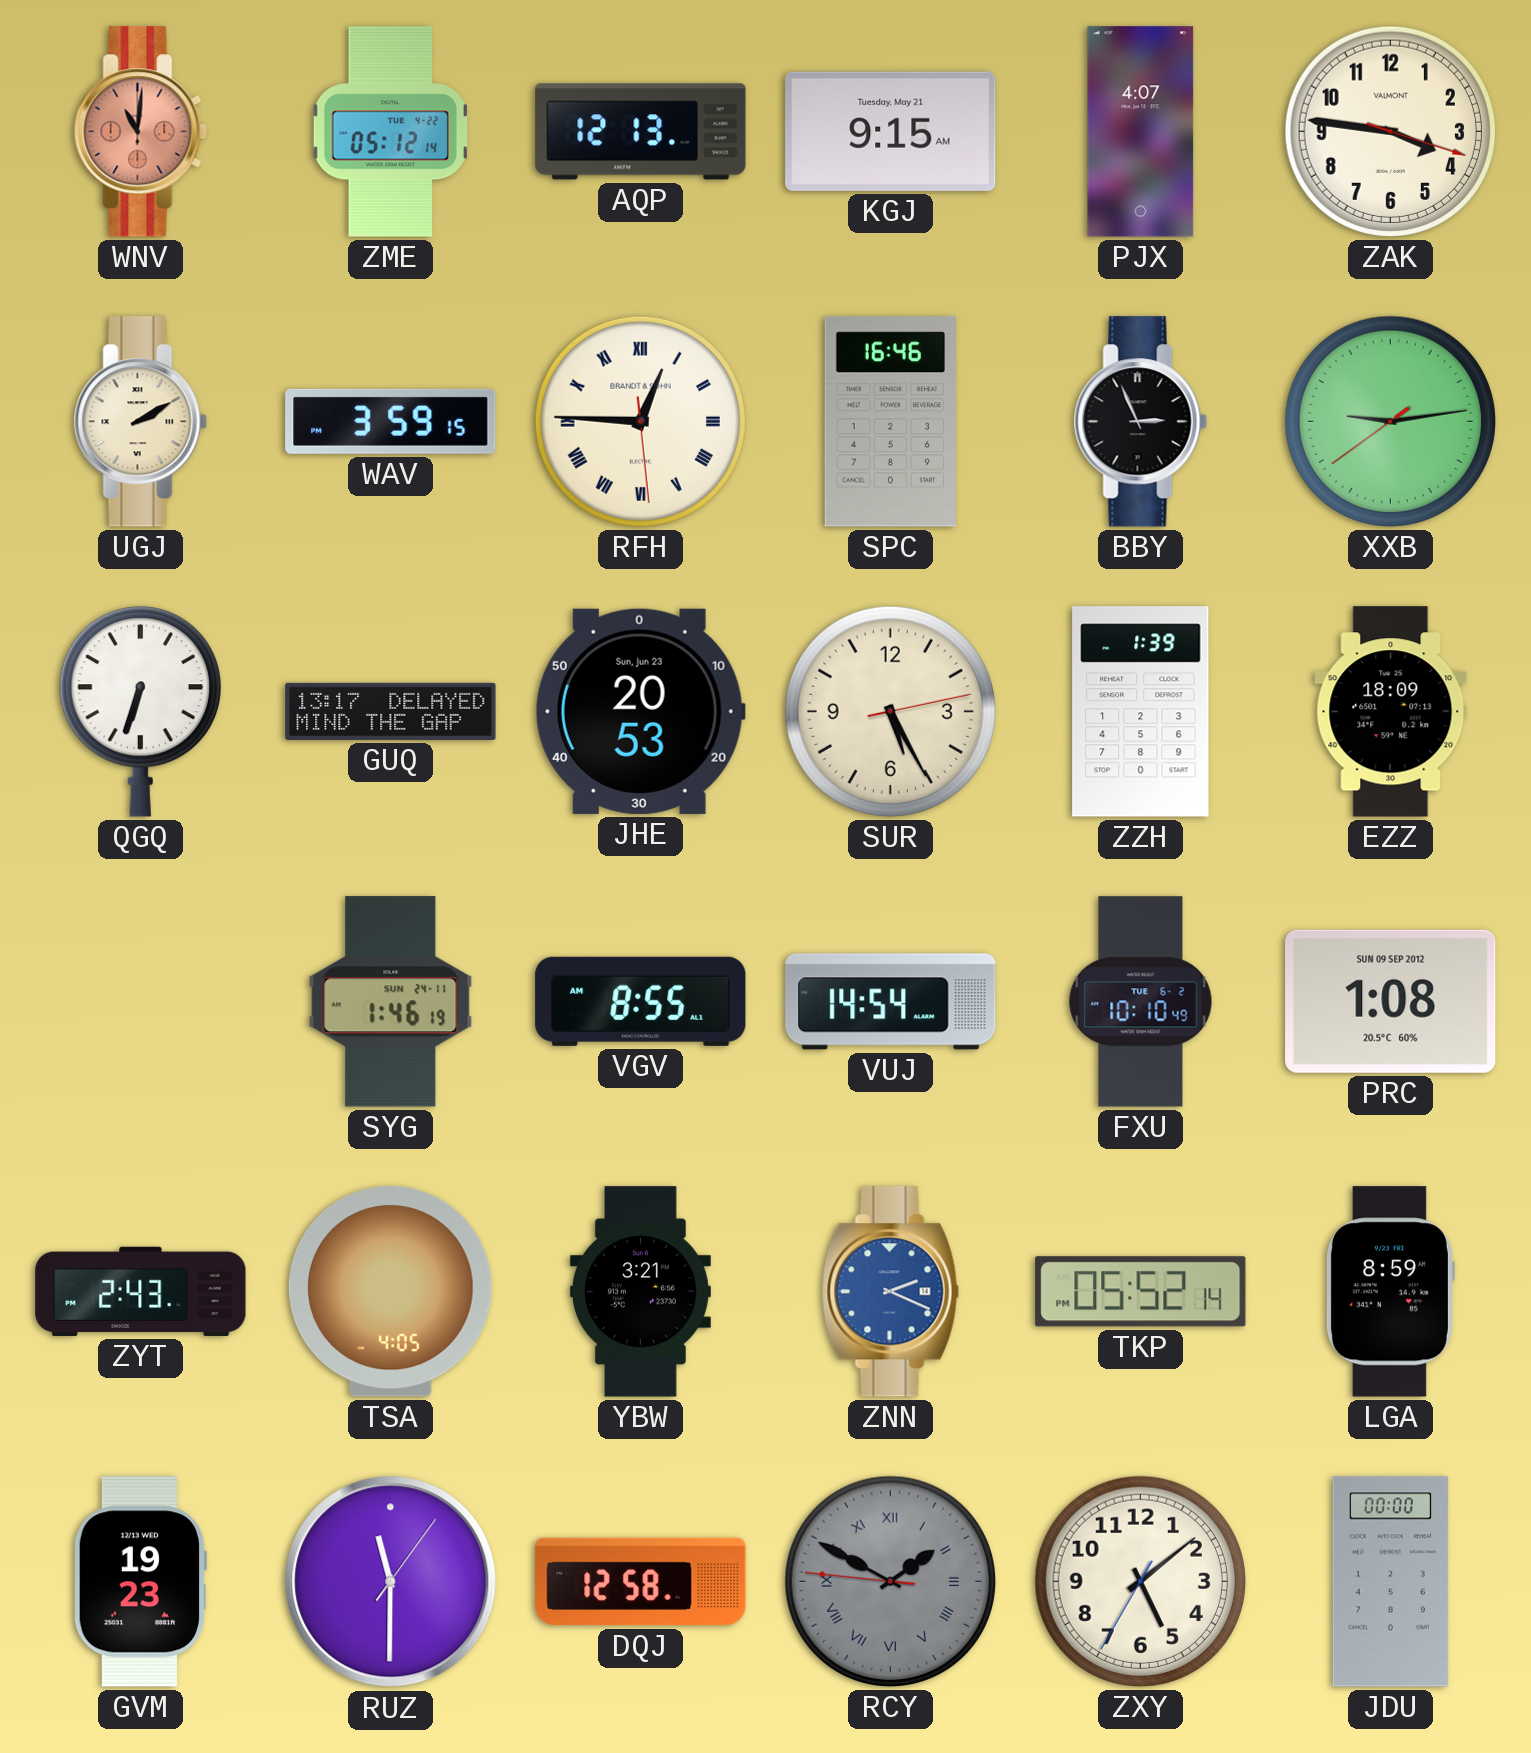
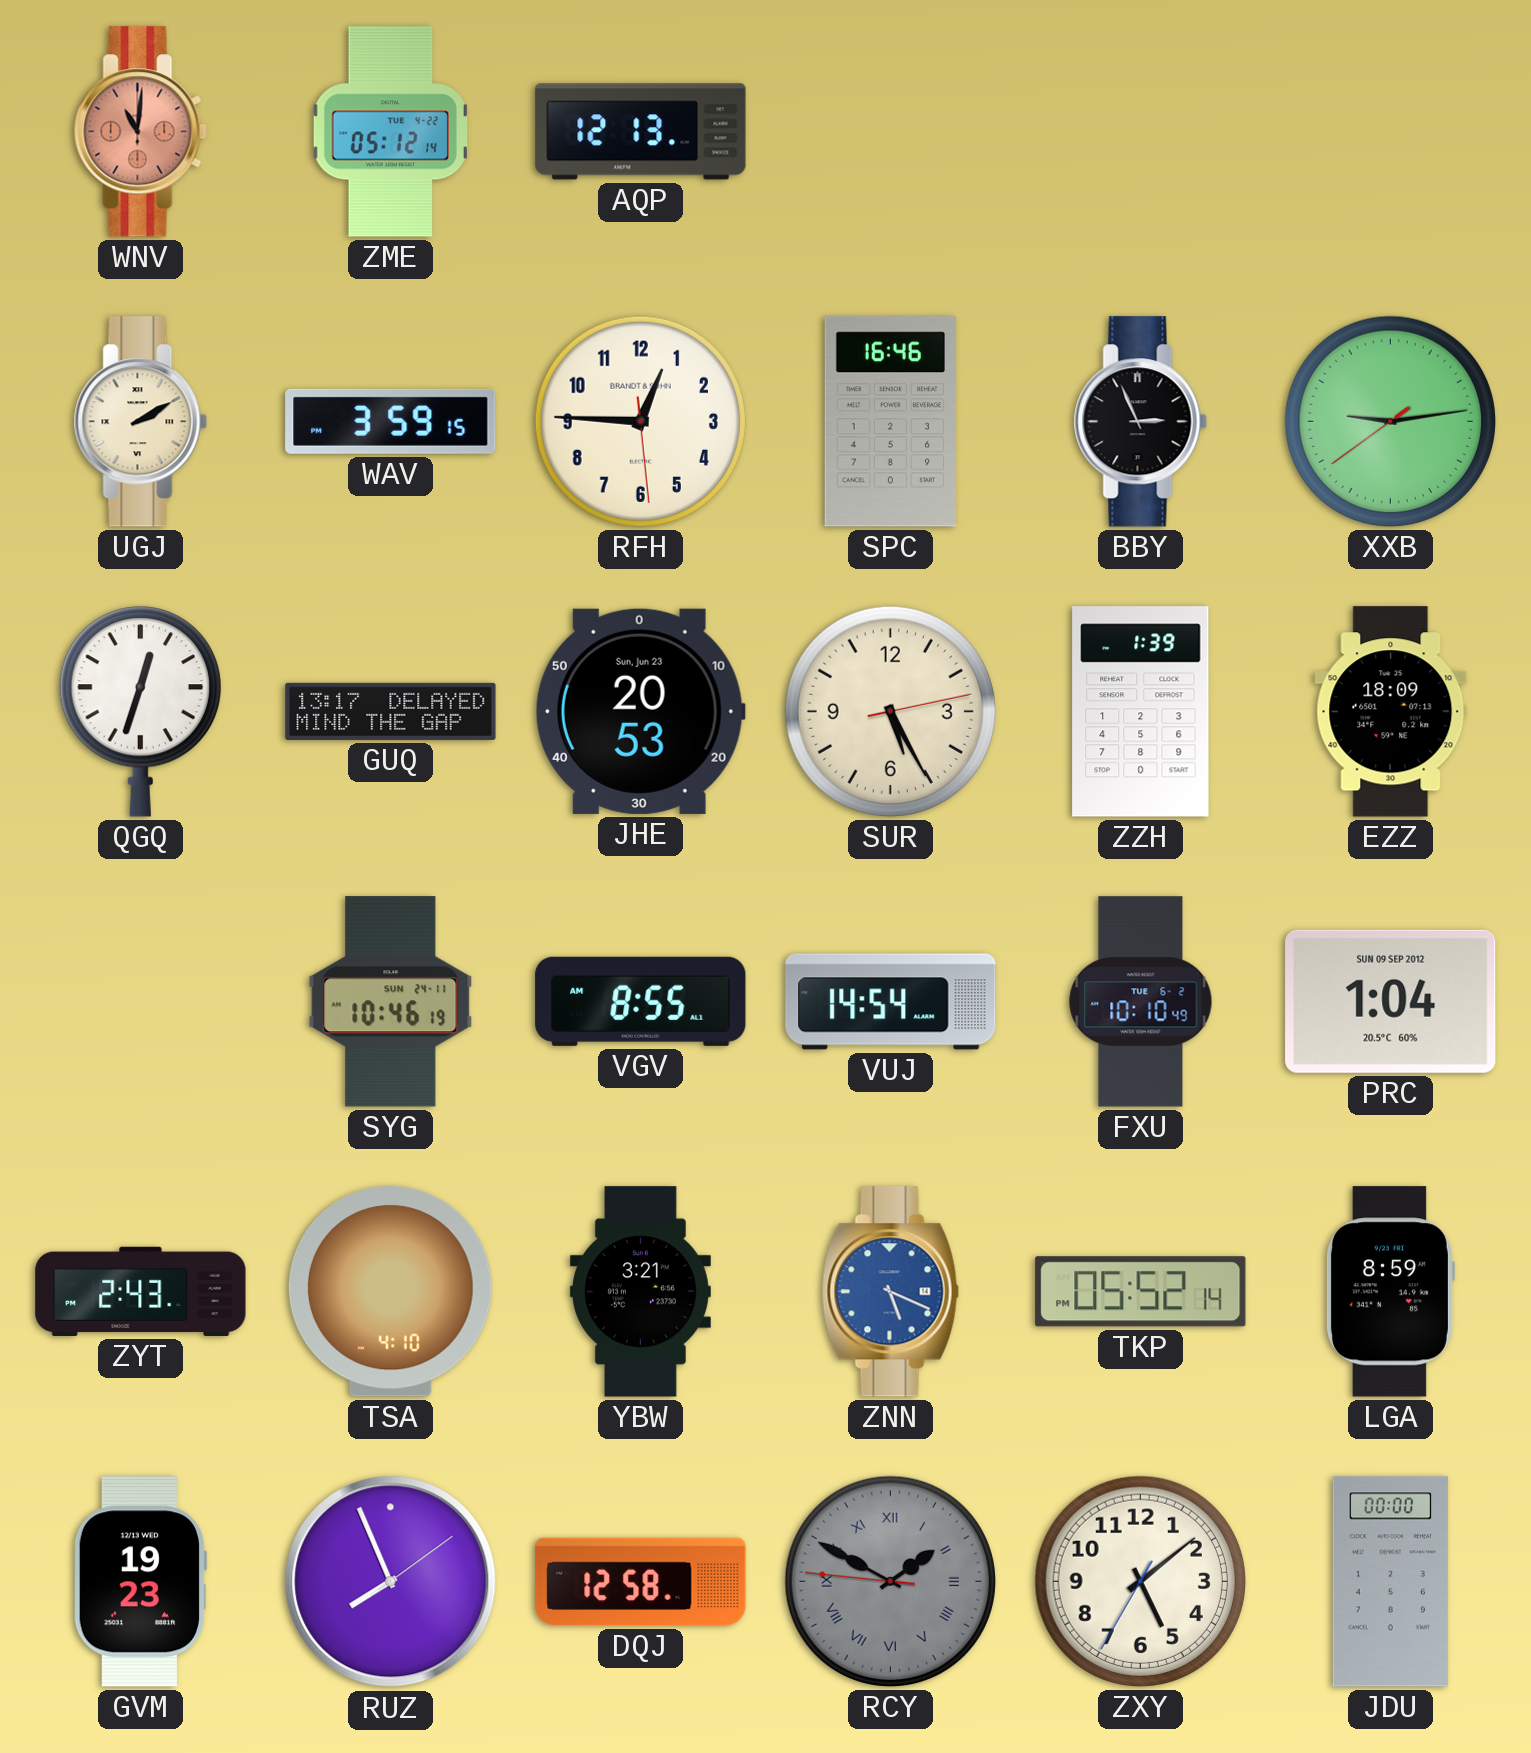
KGJ: 9:15 -> none
PJX: 4:07 -> none
ZAK: 3:46 -> none
RFH numerals: Roman -> Arabic
QGQ: 6:33 -> 12:33
SYG: 1:46 -> 10:46
PRC: 1:08 -> 1:04
TSA: 4:05 -> 4:10
ZNN: 2:19 -> 5:19
RUZ: 11:30 -> 7:56
